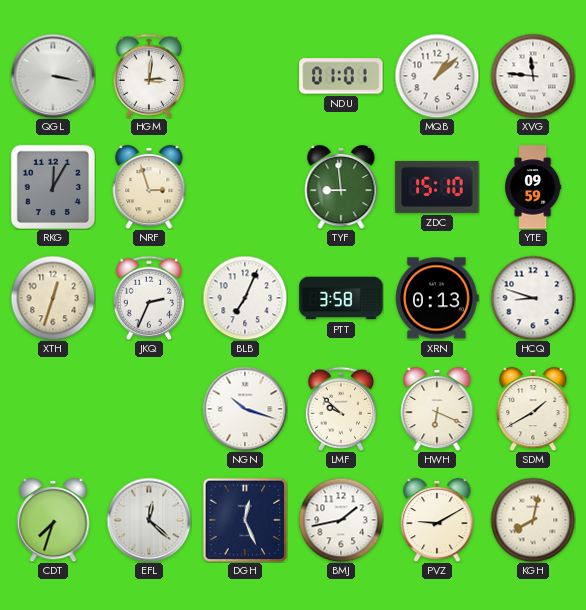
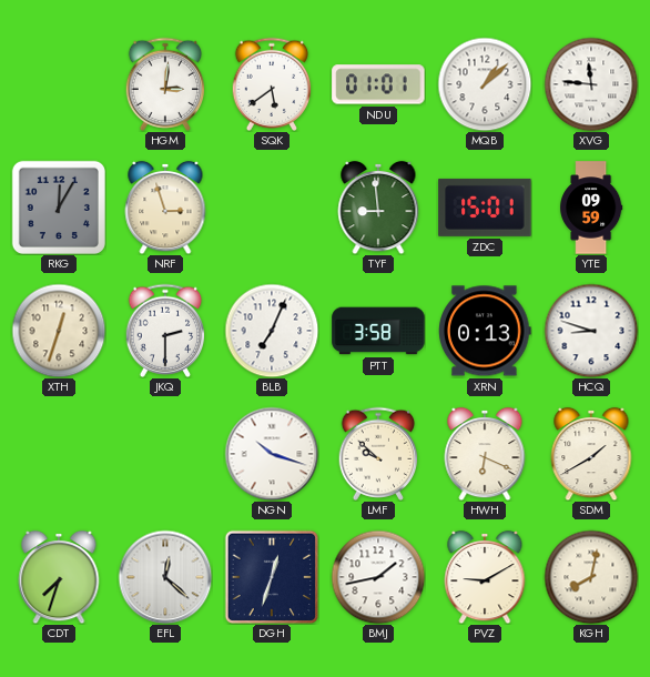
QGL: 3:17 -> none
SQK: none -> 5:39
ZDC: 15:10 -> 15:01
JKQ: 2:34 -> 2:30
DGH: 12:26 -> 12:33
